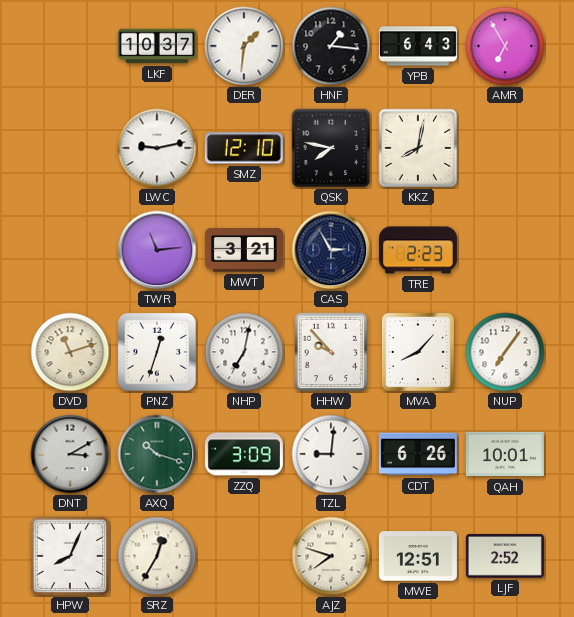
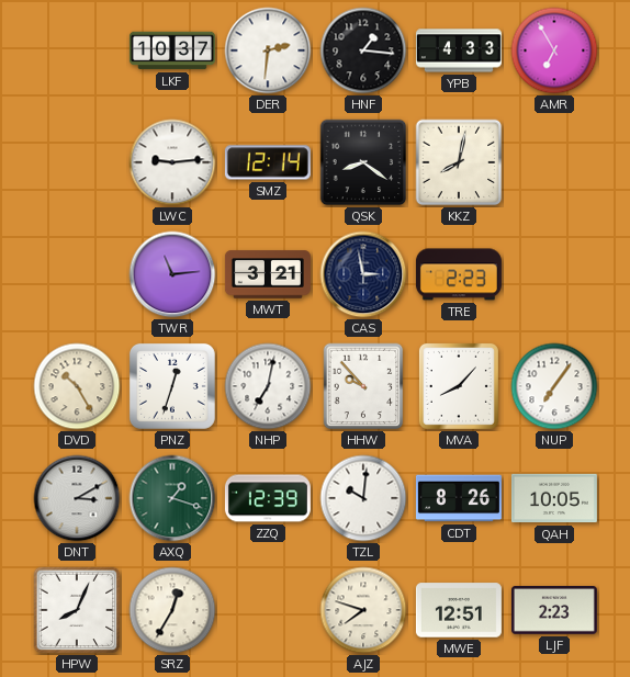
DER: 1:31 -> 2:31
YPB: 6:43 -> 4:33
LWC: 9:13 -> 9:14
SMZ: 12:10 -> 12:14
QSK: 7:47 -> 8:21
CAS: 2:55 -> 2:58
DVD: 11:12 -> 10:25
AXQ: 10:18 -> 1:18
ZZQ: 3:09 -> 12:39
TZL: 9:01 -> 10:01
CDT: 6:26 -> 8:26
QAH: 10:01 -> 10:05
LJF: 2:52 -> 2:23
